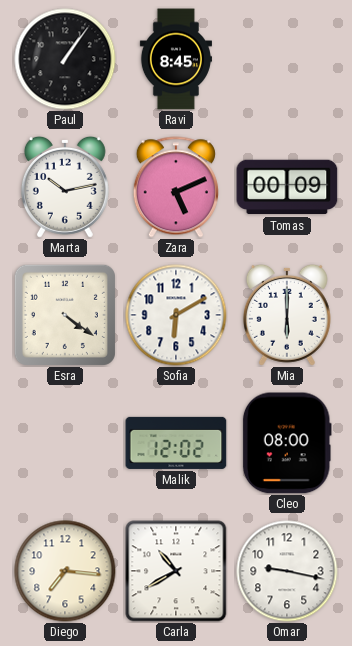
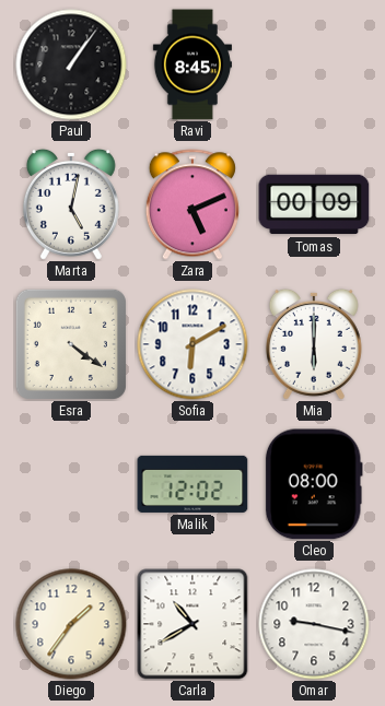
Marta: 10:13 -> 5:02
Diego: 7:16 -> 1:36
